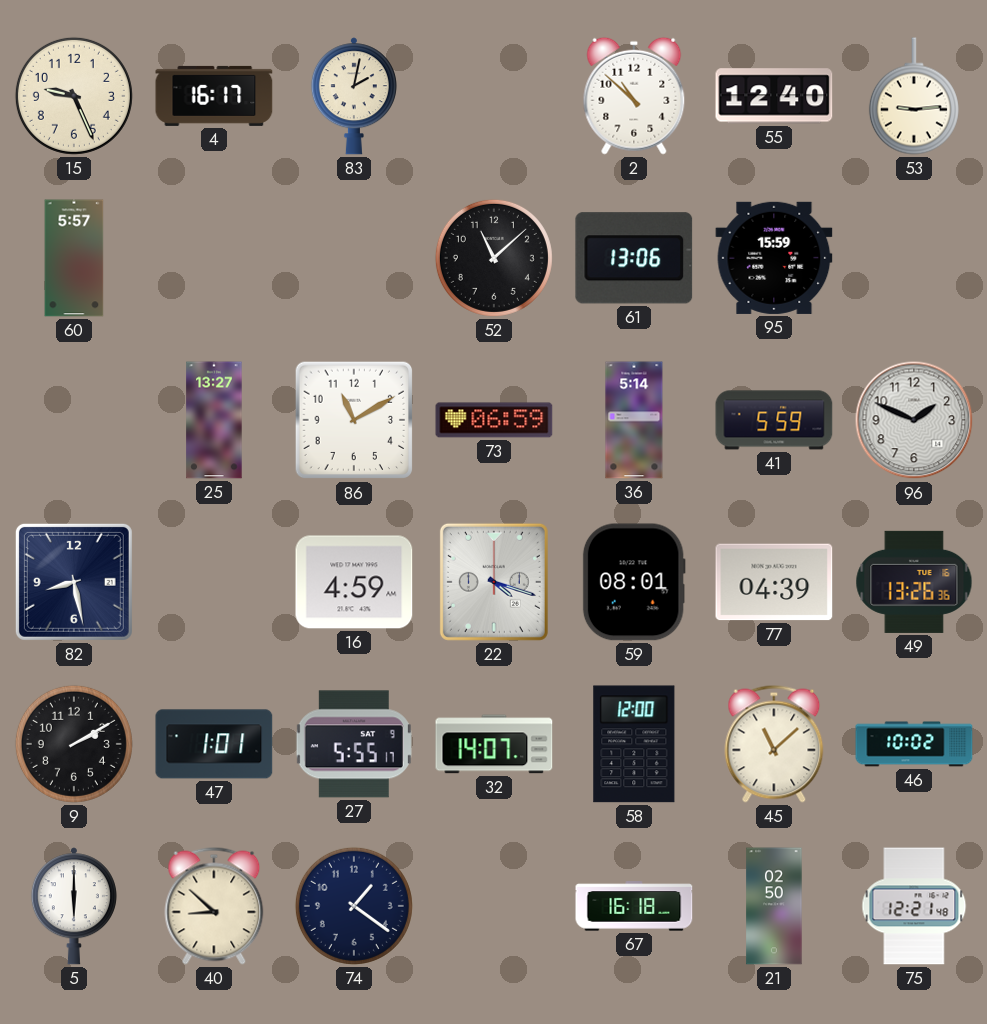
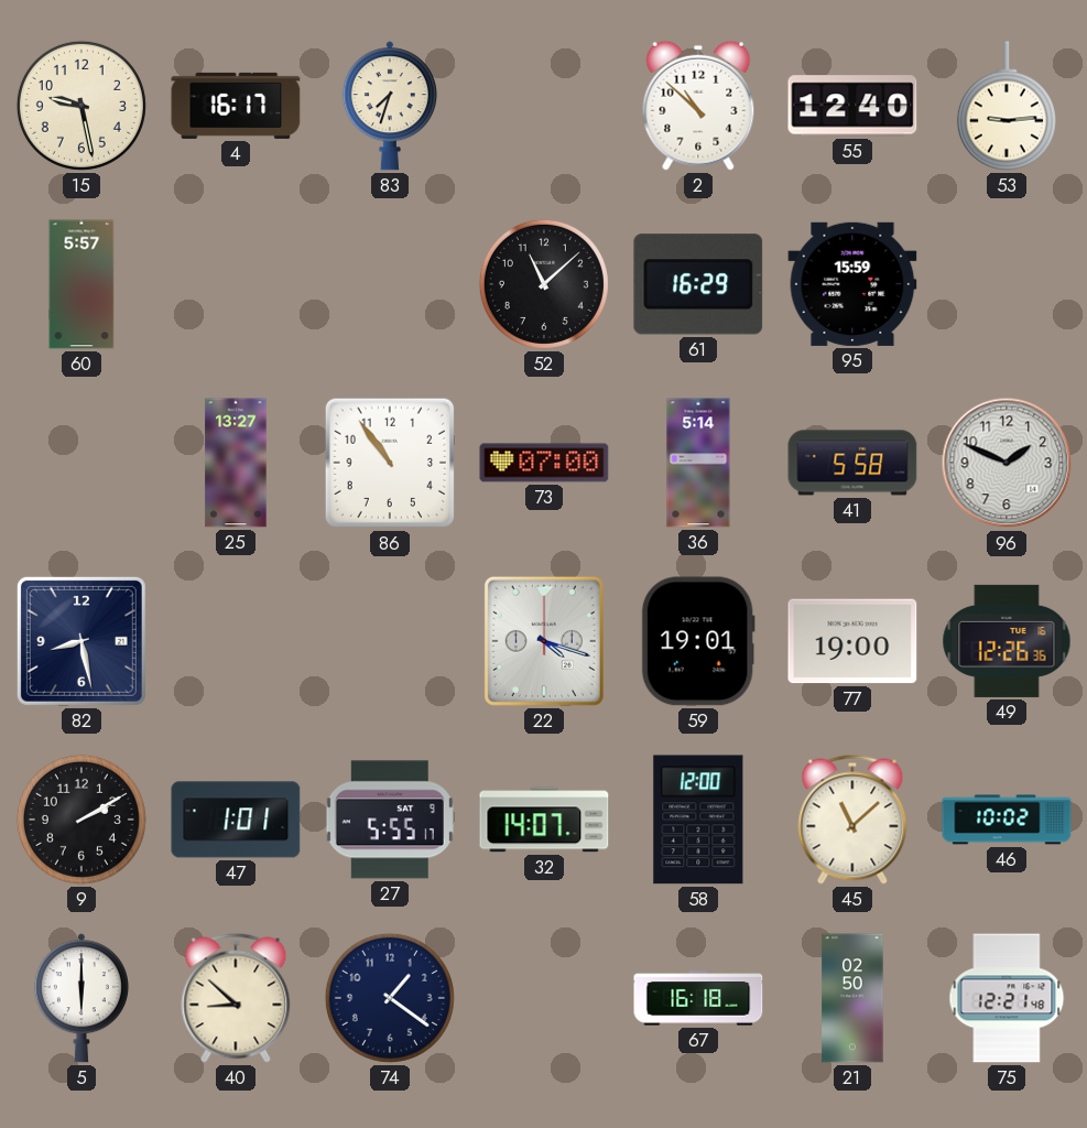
15: 9:26 -> 9:28
83: 2:02 -> 7:33
61: 13:06 -> 16:29
86: 11:10 -> 10:54
73: 06:59 -> 07:00
41: 5:59 -> 5:58
16: 4:59 -> none
59: 08:01 -> 19:01
77: 04:39 -> 19:00
49: 13:26 -> 12:26
